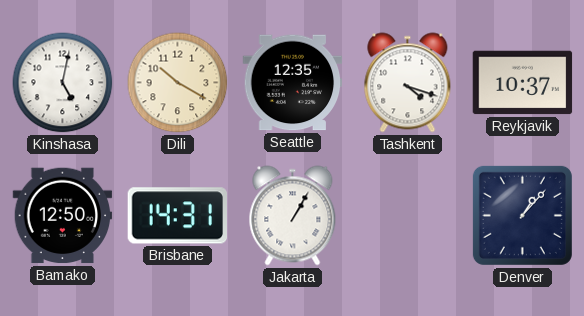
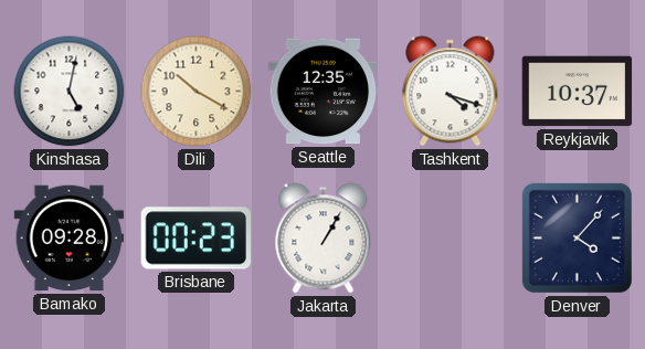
Bamako: 12:50 -> 09:28
Brisbane: 14:31 -> 00:23
Denver: 1:07 -> 4:07
